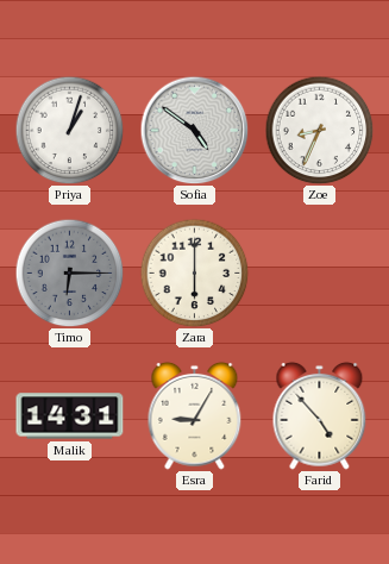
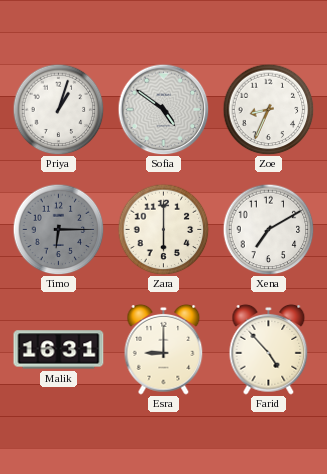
Xena: none -> 7:10
Malik: 14:31 -> 16:31
Esra: 9:05 -> 9:00
